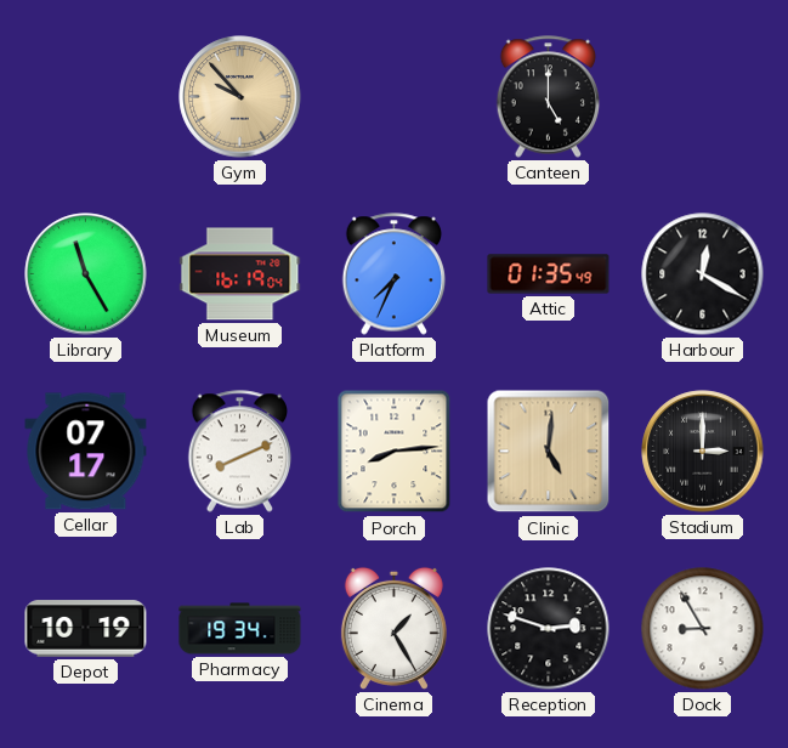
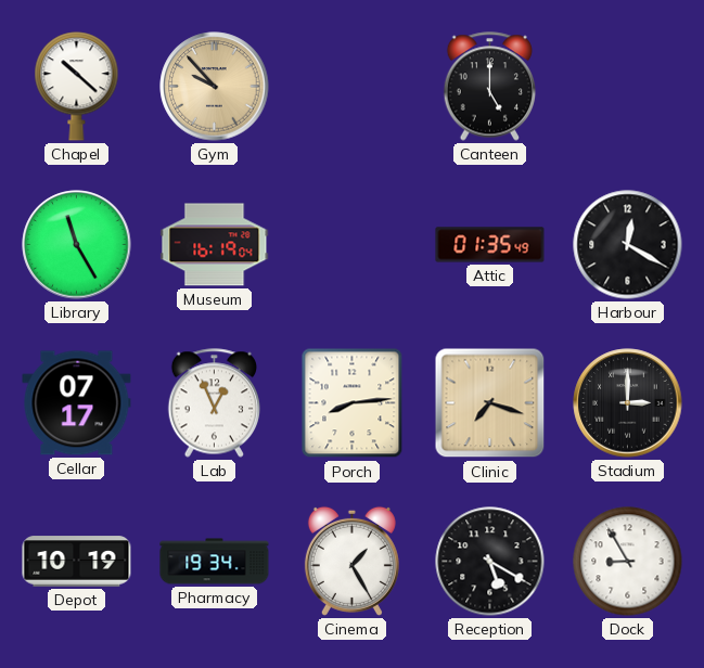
Chapel: none -> 10:22
Platform: 7:34 -> none
Lab: 8:11 -> 12:56
Clinic: 5:01 -> 7:18
Reception: 2:48 -> 5:20
